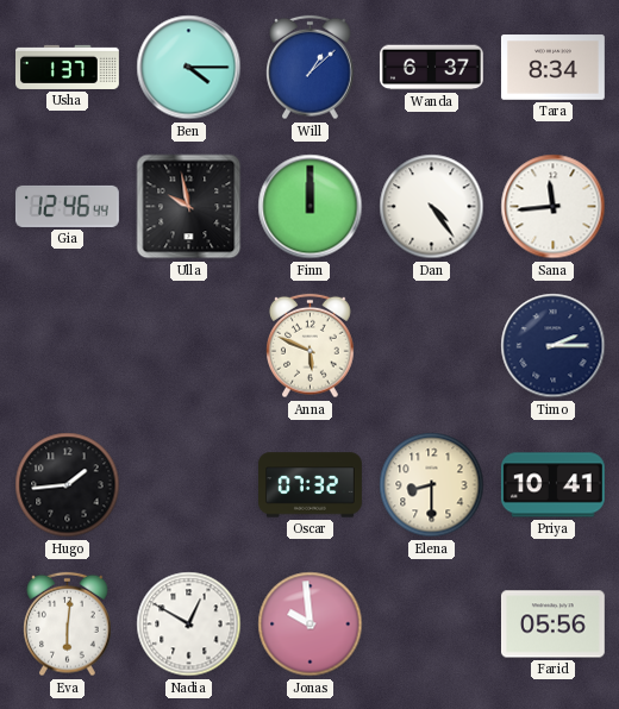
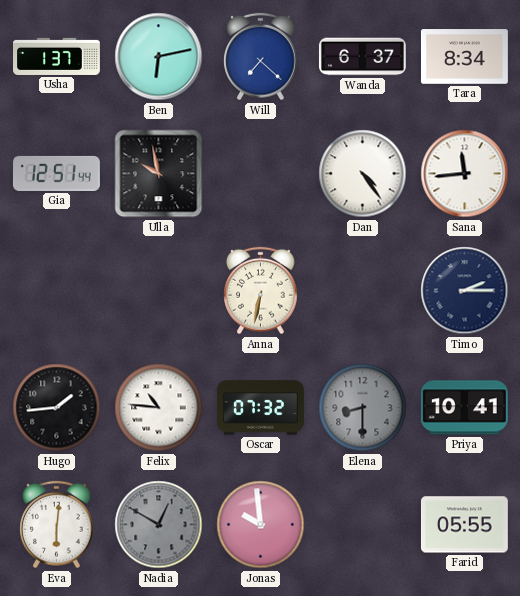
Ben: 4:15 -> 6:13
Will: 1:08 -> 7:22
Gia: 12:46 -> 12:51
Finn: 12:00 -> none
Anna: 5:49 -> 6:32
Felix: none -> 10:46
Elena dial: cream -> grey
Nadia dial: white -> grey
Farid: 05:56 -> 05:55
